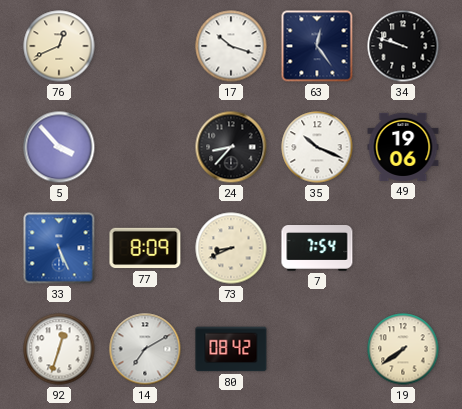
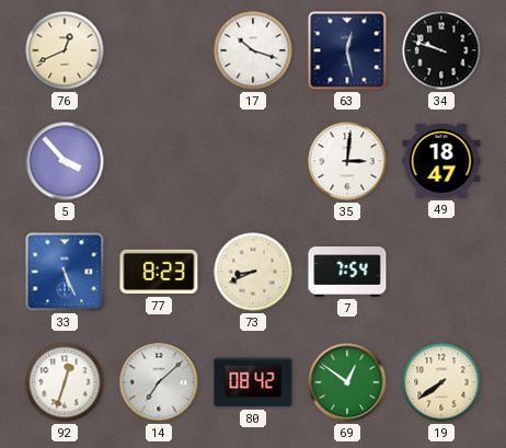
63: 12:24 -> 12:28
24: 8:37 -> none
35: 10:19 -> 3:01
49: 19:06 -> 18:47
77: 8:09 -> 8:23
14: 7:10 -> 7:08
69: none -> 12:51
